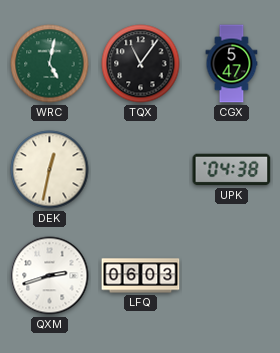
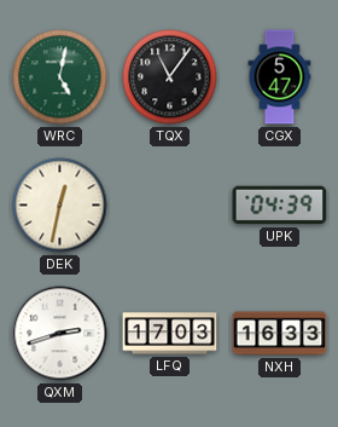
UPK: 04:38 -> 04:39
LFQ: 06:03 -> 17:03
NXH: none -> 16:33
